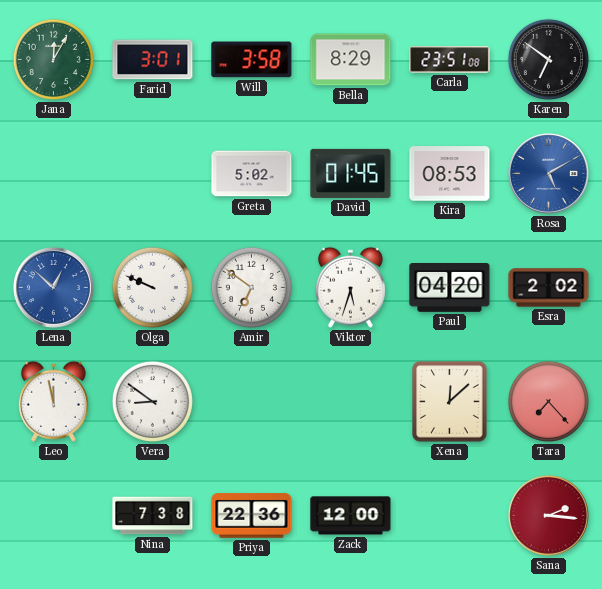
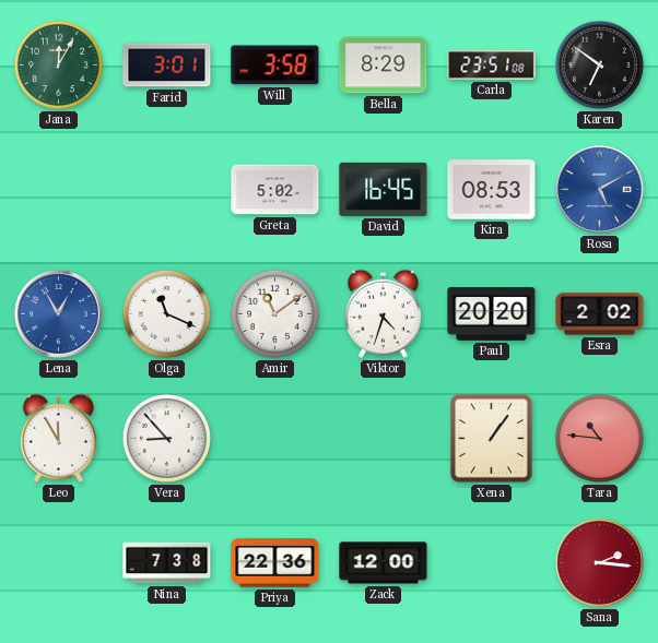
David: 01:45 -> 16:45
Lena: 12:52 -> 12:55
Olga: 9:49 -> 11:19
Amir: 6:51 -> 11:09
Viktor: 5:33 -> 4:33
Paul: 04:20 -> 20:20
Leo: 11:58 -> 11:55
Vera: 8:51 -> 8:53
Xena: 12:08 -> 1:06
Tara: 7:23 -> 10:46
